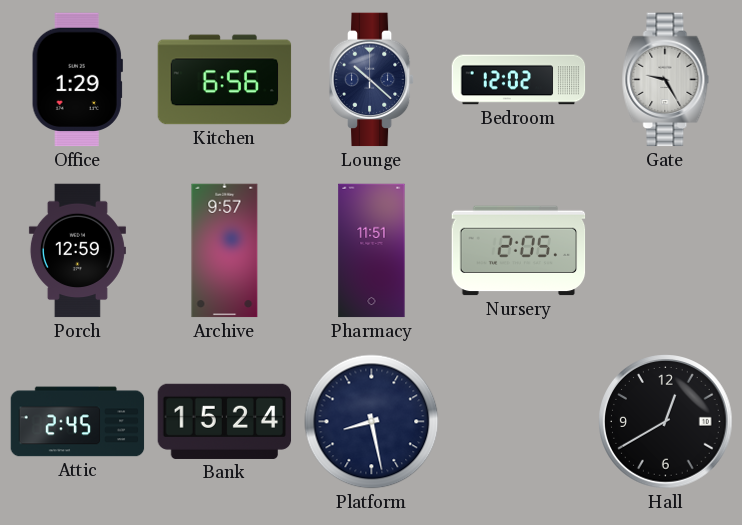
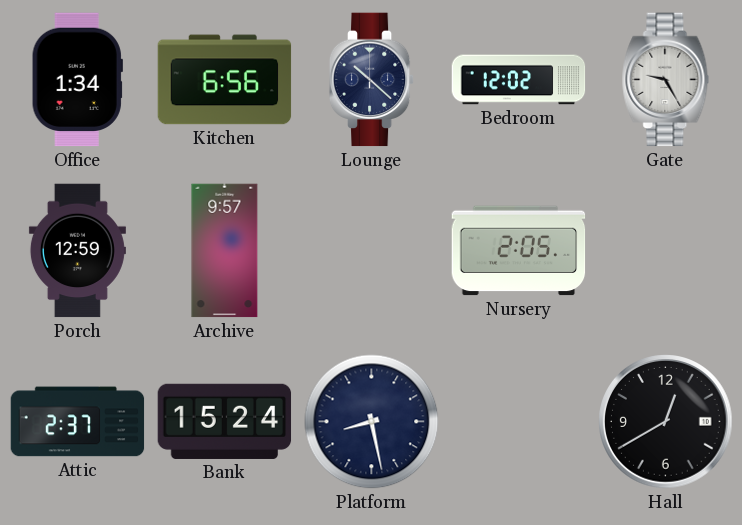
Office: 1:29 -> 1:34
Pharmacy: 11:51 -> none
Attic: 2:45 -> 2:37
